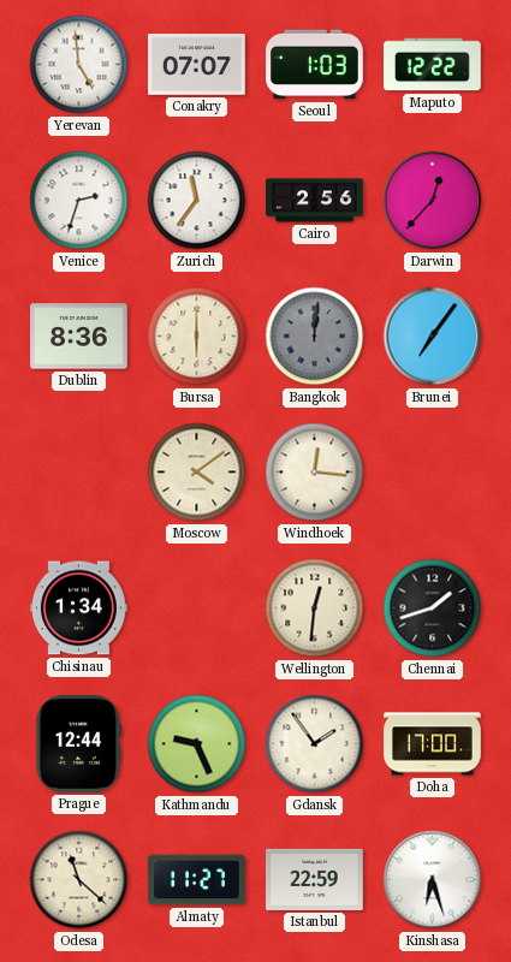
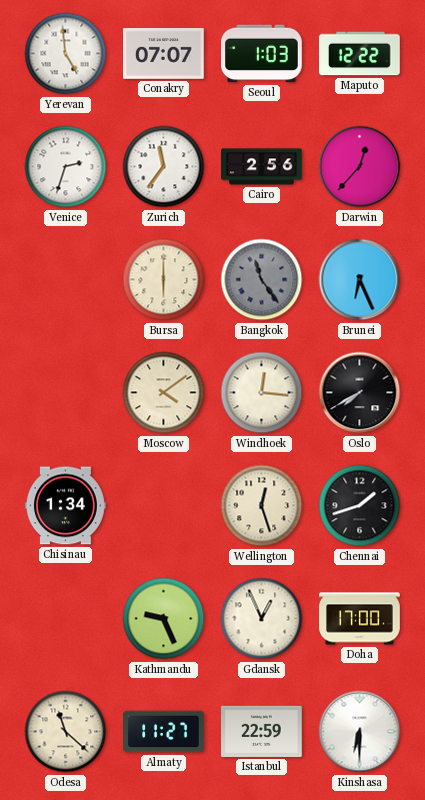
Dublin: 8:36 -> none
Bangkok: 12:01 -> 11:24
Brunei: 7:06 -> 6:26
Oslo: none -> 7:40
Wellington: 12:31 -> 12:27
Prague: 12:44 -> none
Gdansk: 1:54 -> 12:56
Kinshasa: 6:27 -> 6:30
